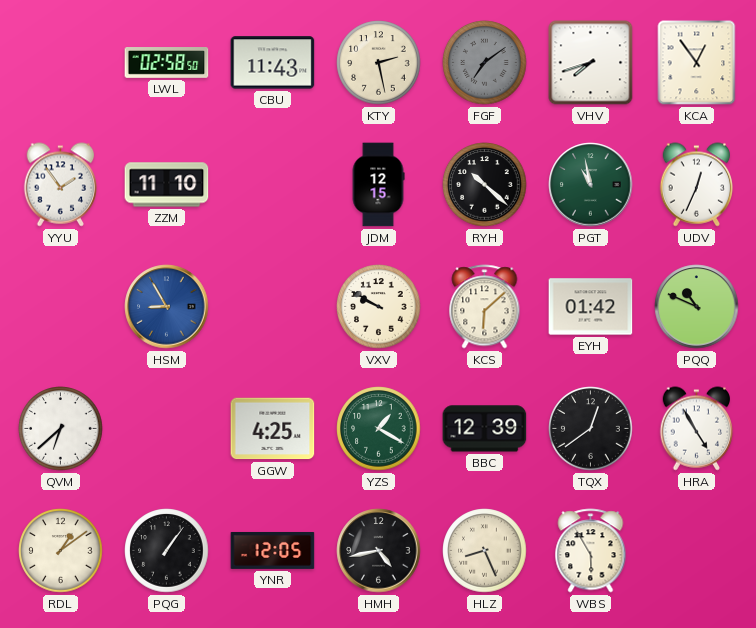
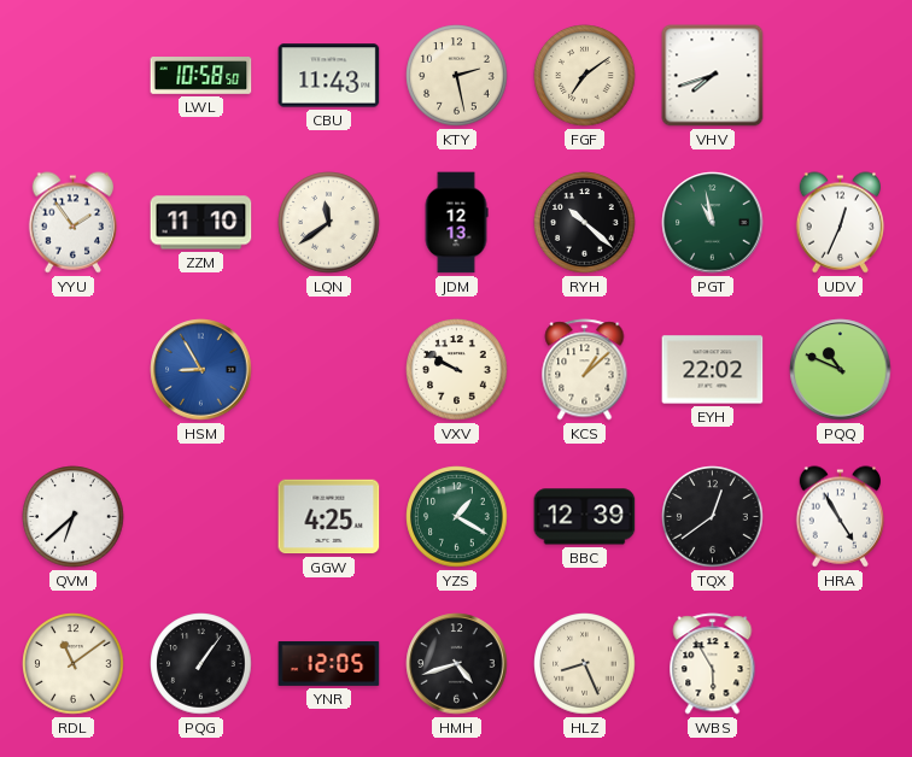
LWL: 02:58 -> 10:58
FGF dial: grey -> cream
KCA: 12:54 -> none
LQN: none -> 11:39
JDM: 12:15 -> 12:13
KCS: 6:08 -> 1:08
EYH: 01:42 -> 22:02
RDL: 1:09 -> 11:09
HMH: 4:43 -> 4:42
